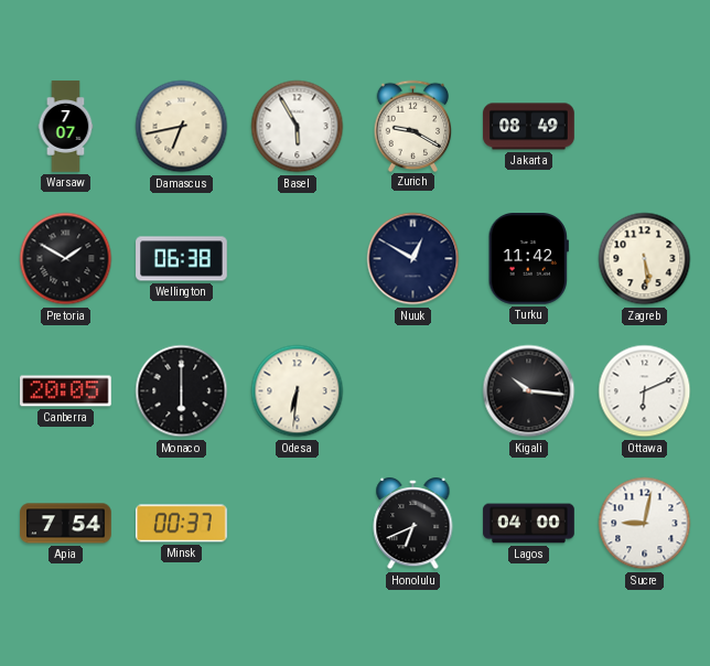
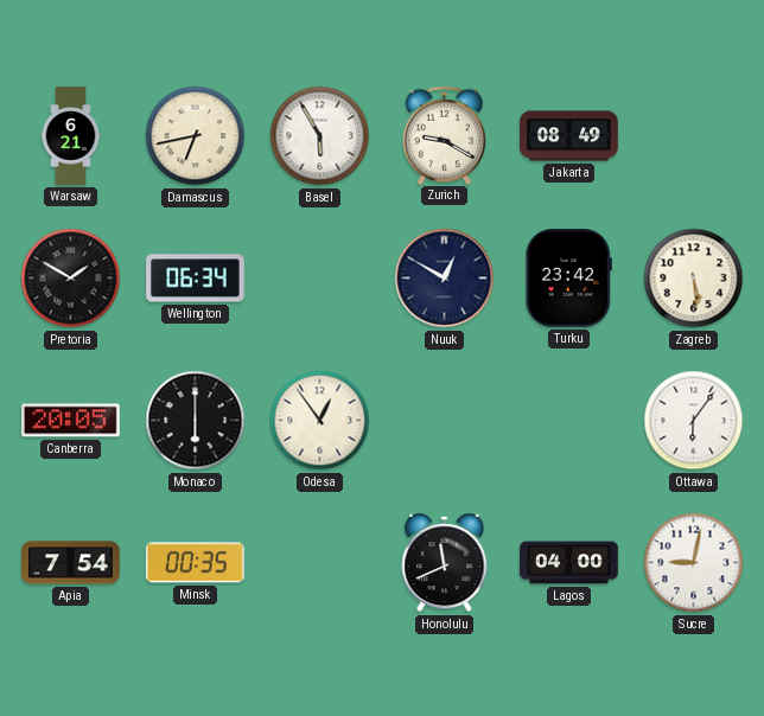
Warsaw: 7:07 -> 6:21
Wellington: 06:38 -> 06:34
Turku: 11:42 -> 23:42
Odesa: 6:31 -> 12:54
Kigali: 10:16 -> none
Ottawa: 6:11 -> 6:06
Minsk: 00:37 -> 00:35
Honolulu: 6:41 -> 11:41
